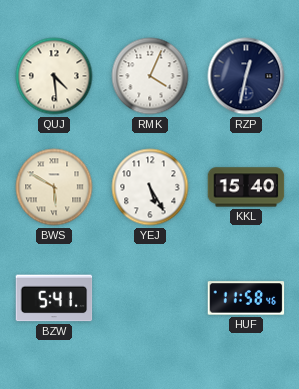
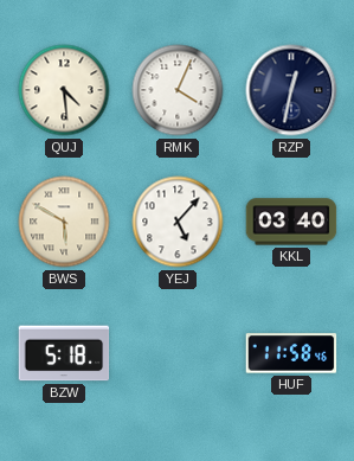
YEJ: 5:25 -> 5:07
KKL: 15:40 -> 03:40
BZW: 5:41 -> 5:18
